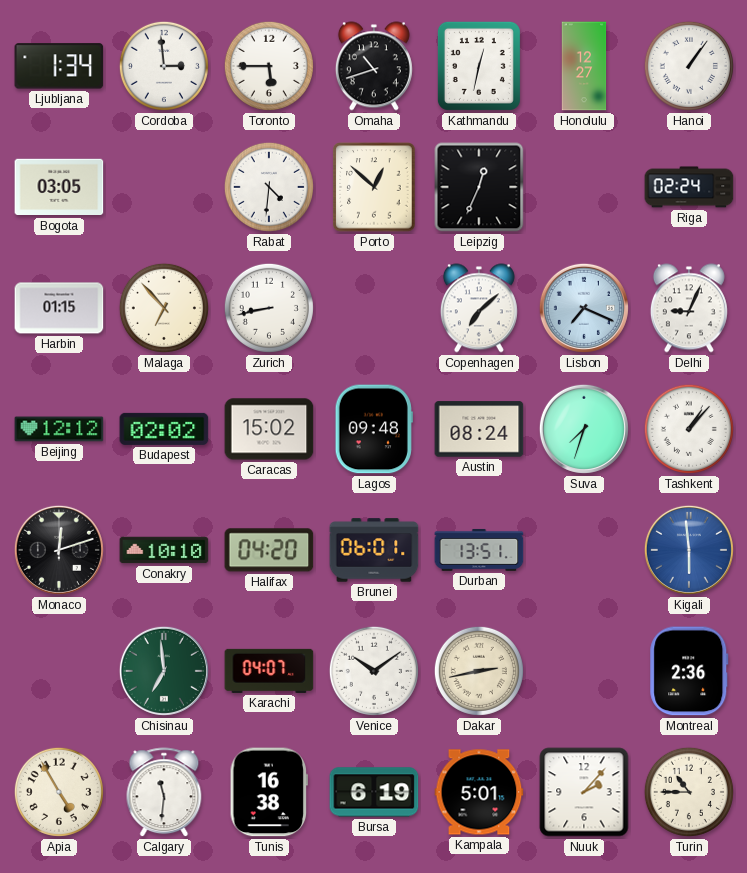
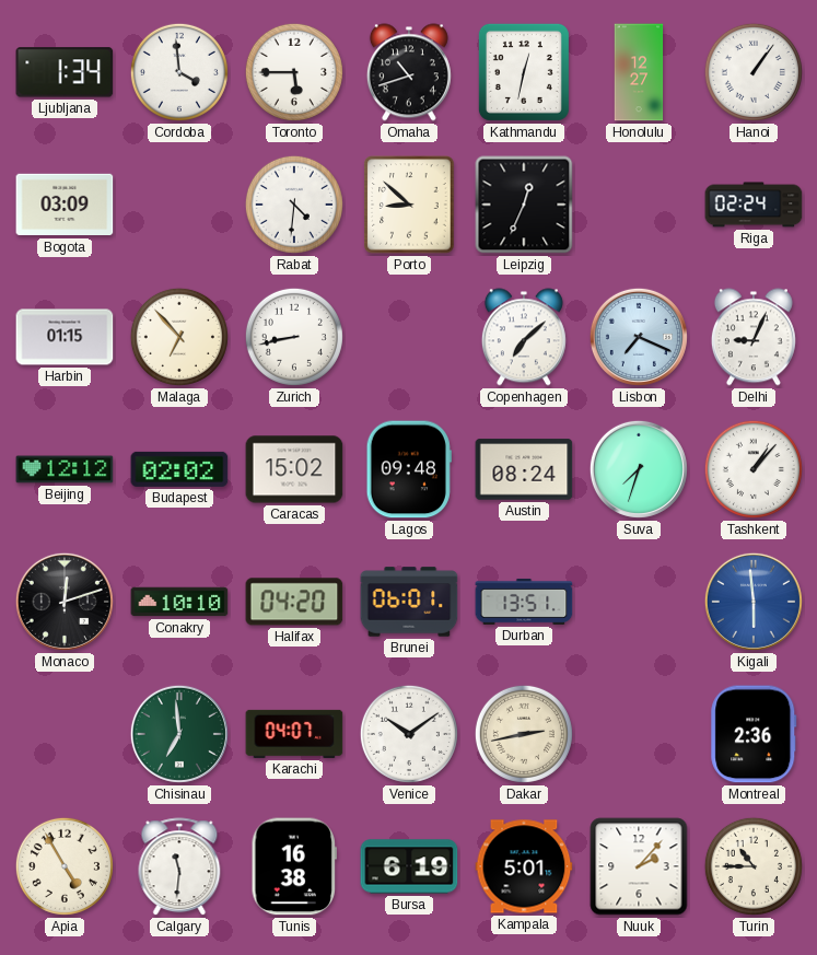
Cordoba: 2:59 -> 3:59
Bogota: 03:05 -> 03:09
Porto: 12:52 -> 8:52
